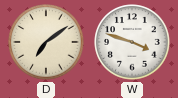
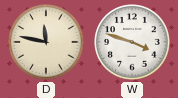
D: 7:09 -> 11:47
